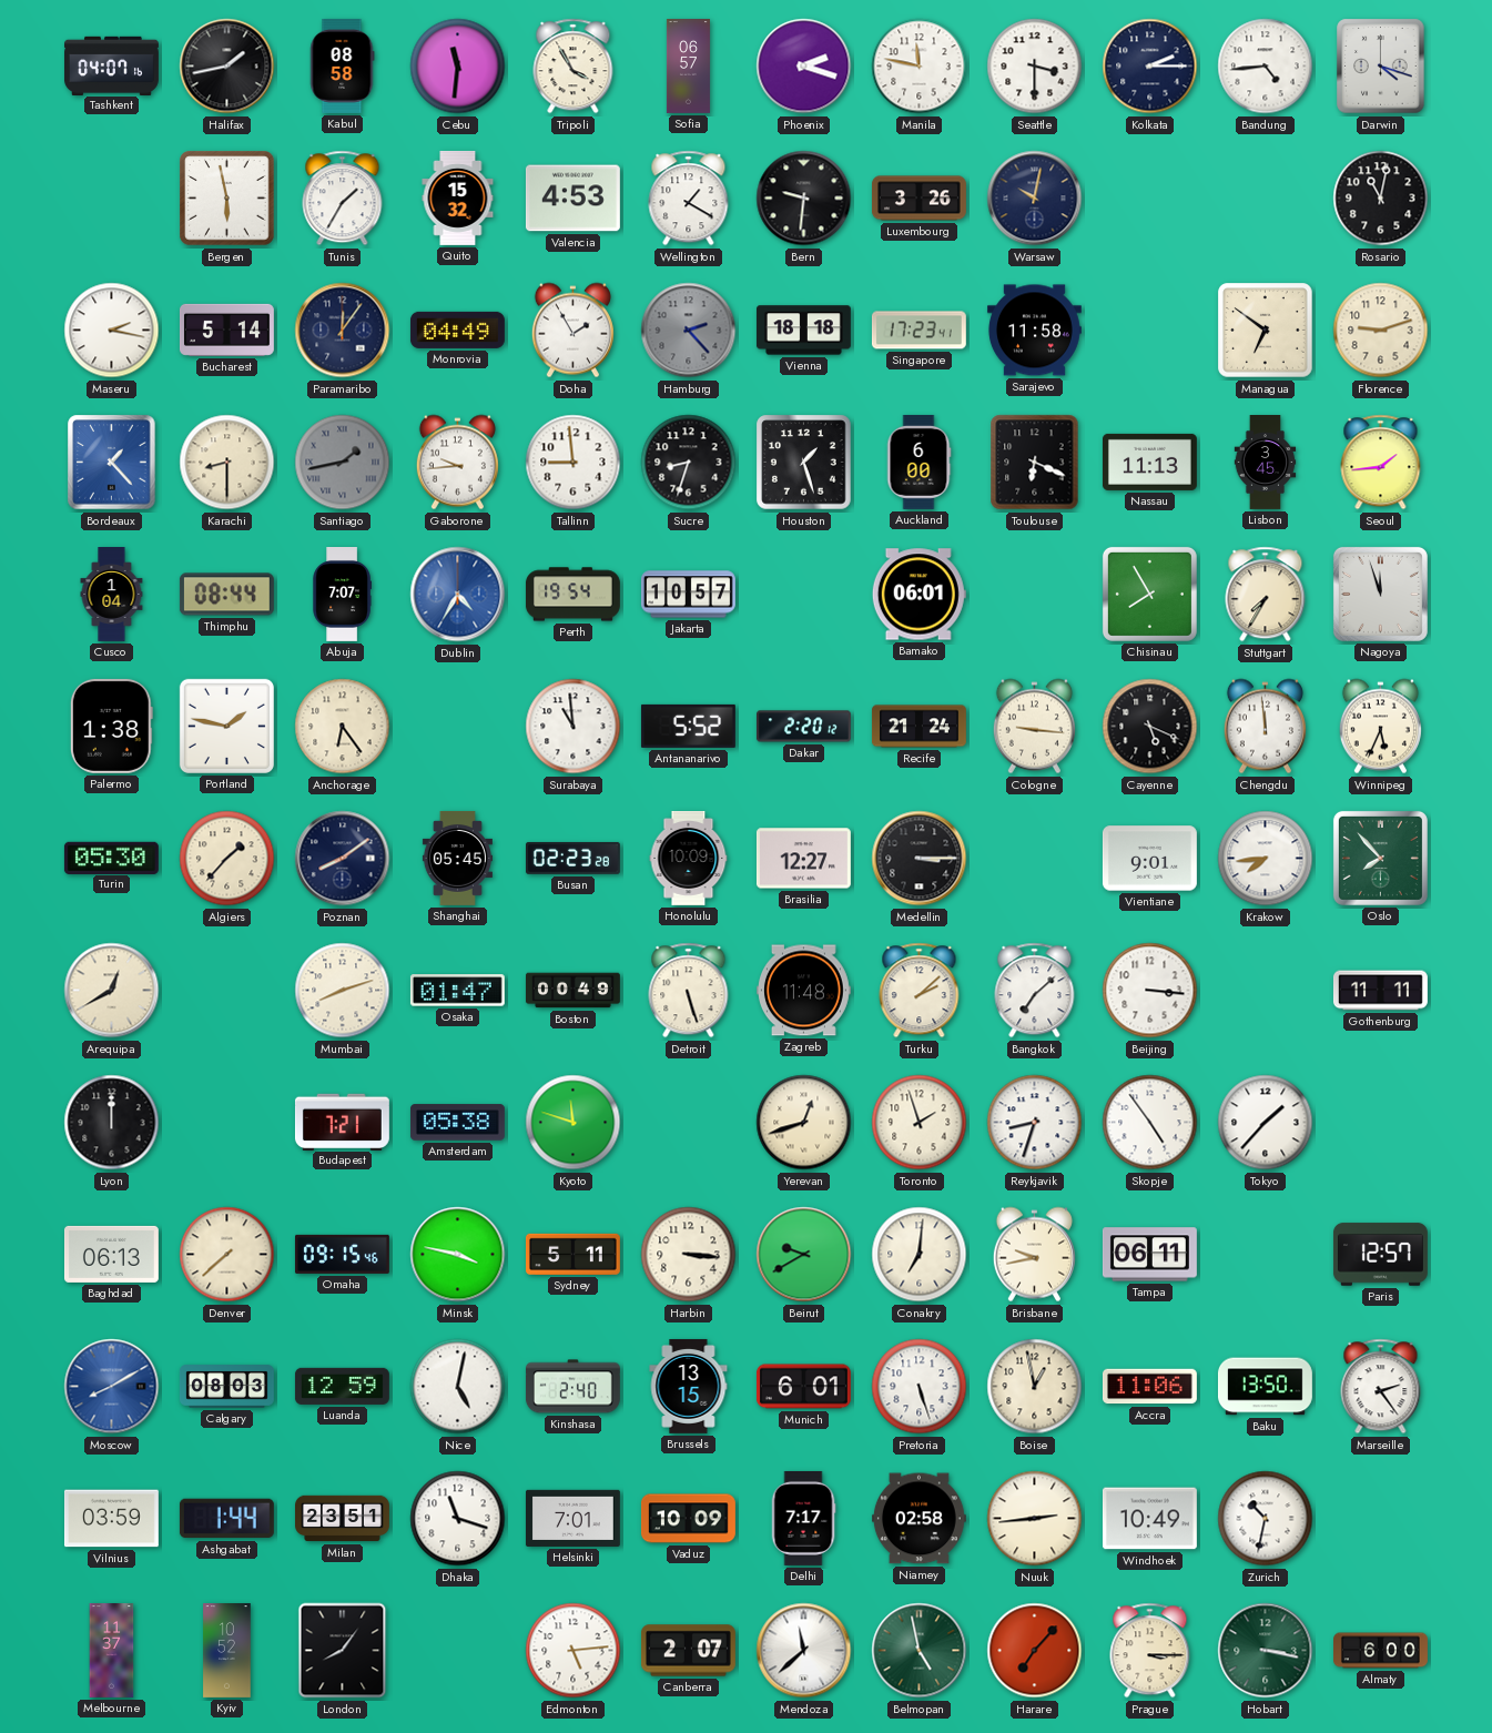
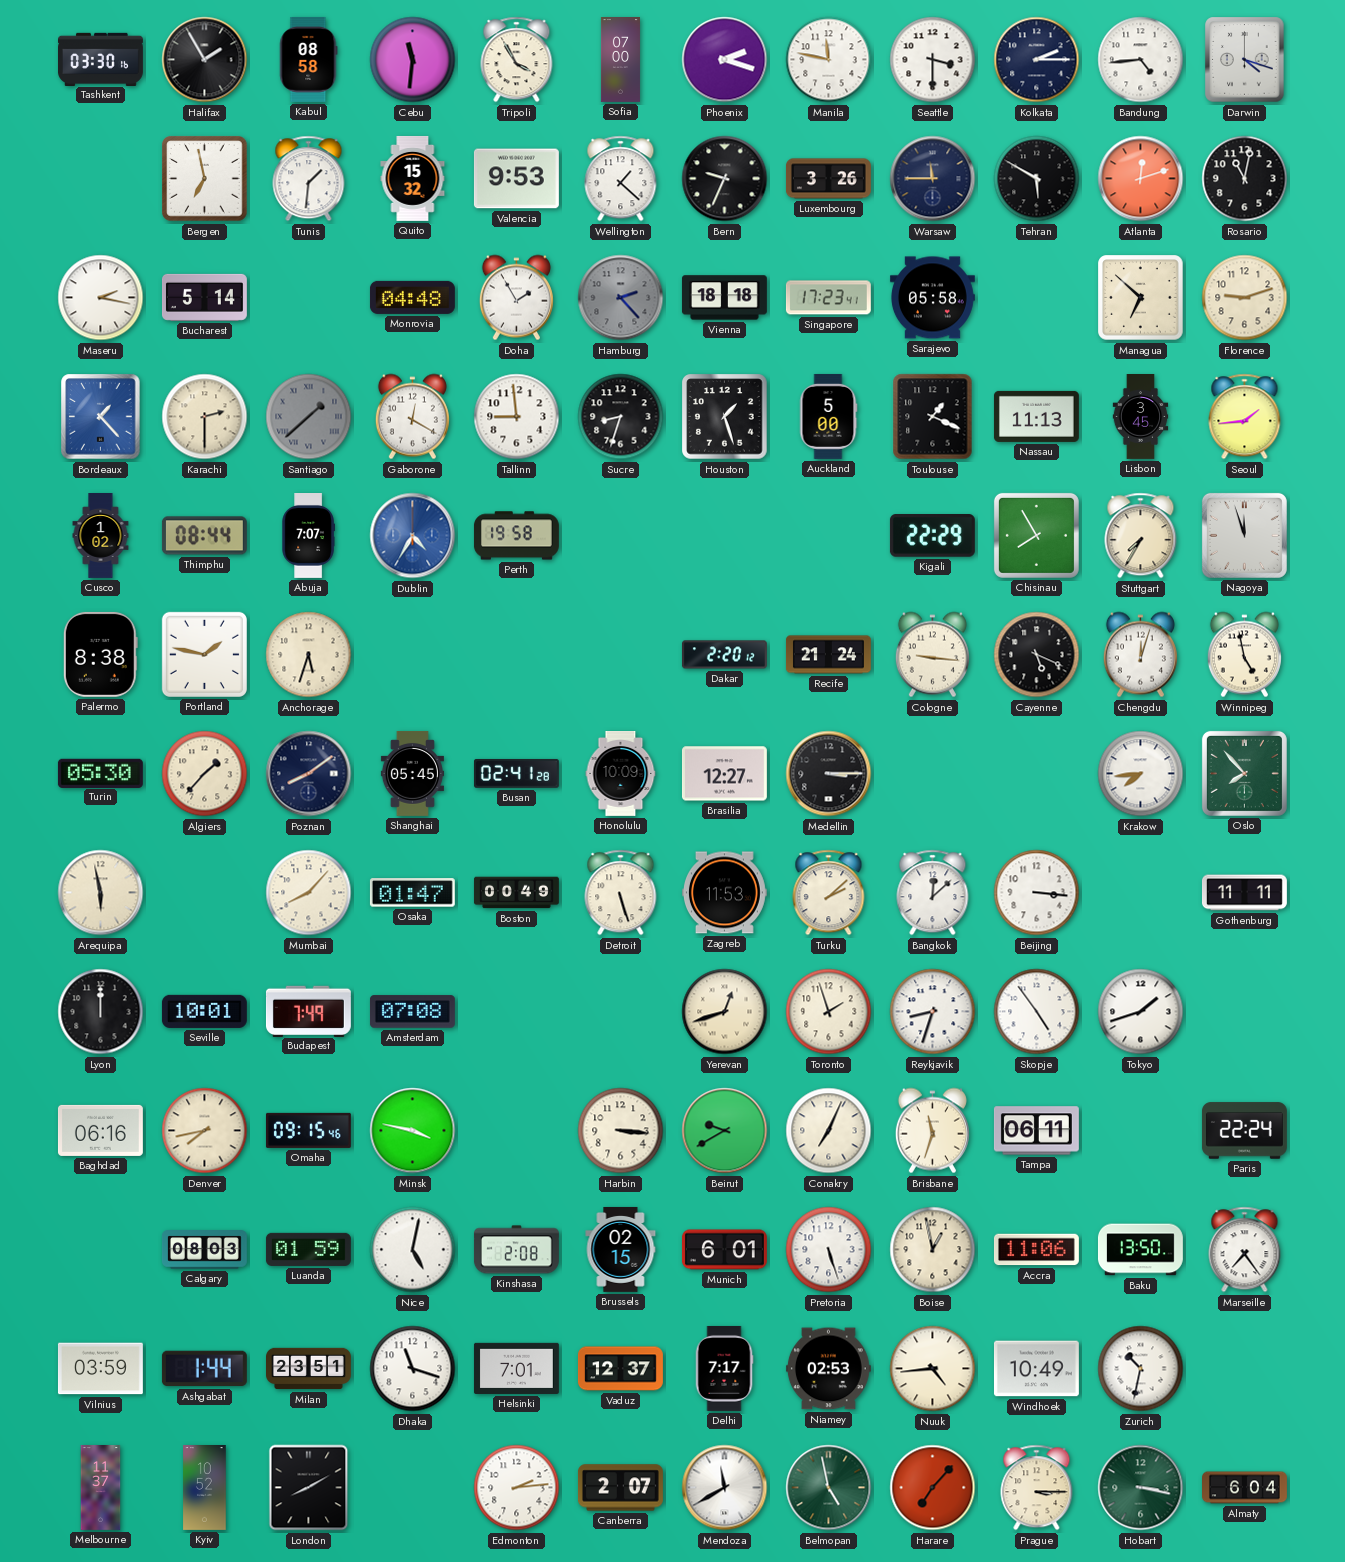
Tashkent: 04:07 -> 03:30
Halifax: 1:43 -> 1:55
Sofia: 06:57 -> 07:00
Bergen: 5:58 -> 6:58
Tunis: 1:35 -> 1:31
Valencia: 4:53 -> 9:53
Wellington: 1:20 -> 1:22
Bern: 9:31 -> 9:34
Warsaw: 10:02 -> 11:45
Tehran: none -> 5:50
Atlanta: none -> 12:12
Paramaribo: 12:06 -> none
Monrovia: 04:49 -> 04:48
Sarajevo: 11:58 -> 05:58
Managua: 6:51 -> 6:52
Karachi: 8:30 -> 2:30
Santiago: 1:43 -> 1:38
Gaborone: 9:44 -> 12:20
Auckland: 6:00 -> 5:00
Toulouse: 6:19 -> 1:19
Cusco: 1:04 -> 1:02
Perth: 19:54 -> 19:58
Jakarta: 10:57 -> none
Bamako: 06:01 -> none
Kigali: none -> 22:29
Palermo: 1:38 -> 8:38
Anchorage: 6:24 -> 5:33
Surabaya: 10:59 -> none
Antananarivo: 5:52 -> none
Chengdu: 11:59 -> 12:03
Winnipeg: 5:34 -> 4:58
Busan: 02:23 -> 02:41
Vientiane: 9:01 -> none
Arequipa: 12:40 -> 5:58
Mumbai: 8:12 -> 8:07
Zagreb: 11:48 -> 11:53
Bangkok: 7:08 -> 12:08
Seville: none -> 10:01
Budapest: 7:21 -> 7:49
Amsterdam: 05:38 -> 07:08
Kyoto: 11:48 -> none
Tokyo: 1:37 -> 1:42
Baghdad: 06:13 -> 06:16
Denver: 7:38 -> 7:43
Sydney: 5:11 -> none
Conakry: 7:01 -> 7:04
Brisbane: 9:43 -> 11:33
Paris: 12:57 -> 22:24
Moscow: 8:10 -> none
Luanda: 12:59 -> 01:59
Kinshasa: 2:40 -> 2:08
Brussels: 13:15 -> 02:15
Marseille: 2:24 -> 7:24
Vaduz: 10:09 -> 12:37
Niamey: 02:58 -> 02:53
Nuuk: 2:44 -> 4:44
London: 8:06 -> 8:10
Edmonton: 5:14 -> 2:14
Mendoza: 11:38 -> 11:40
Almaty: 6:00 -> 6:04
